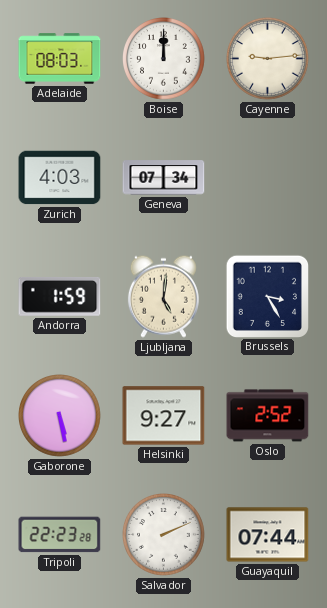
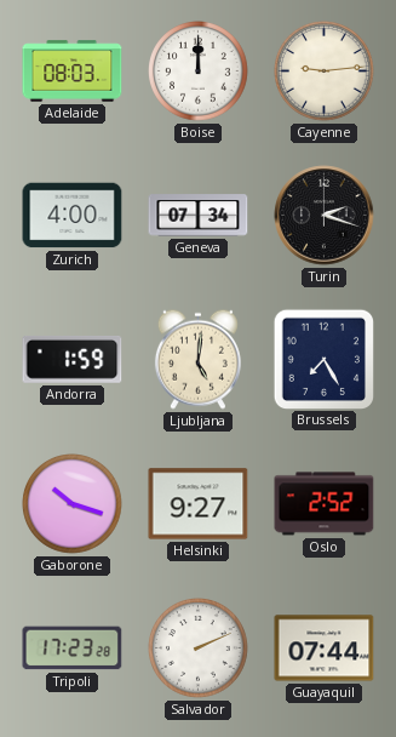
Zurich: 4:03 -> 4:00
Turin: none -> 2:18
Brussels: 3:25 -> 7:25
Gaborone: 5:28 -> 10:18
Tripoli: 22:23 -> 17:23
